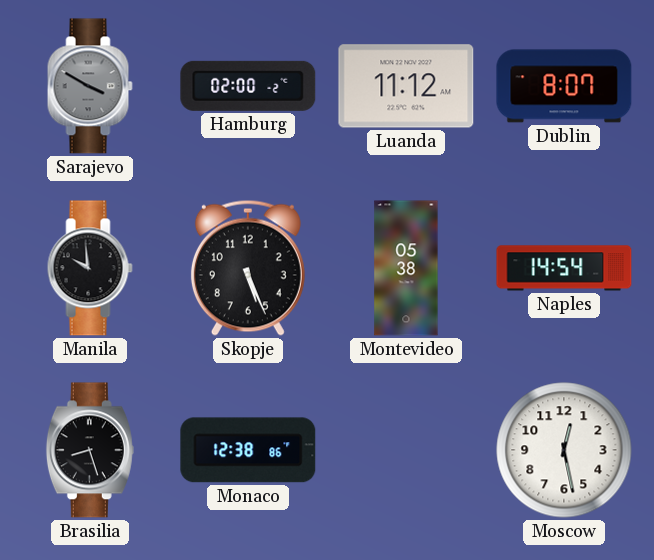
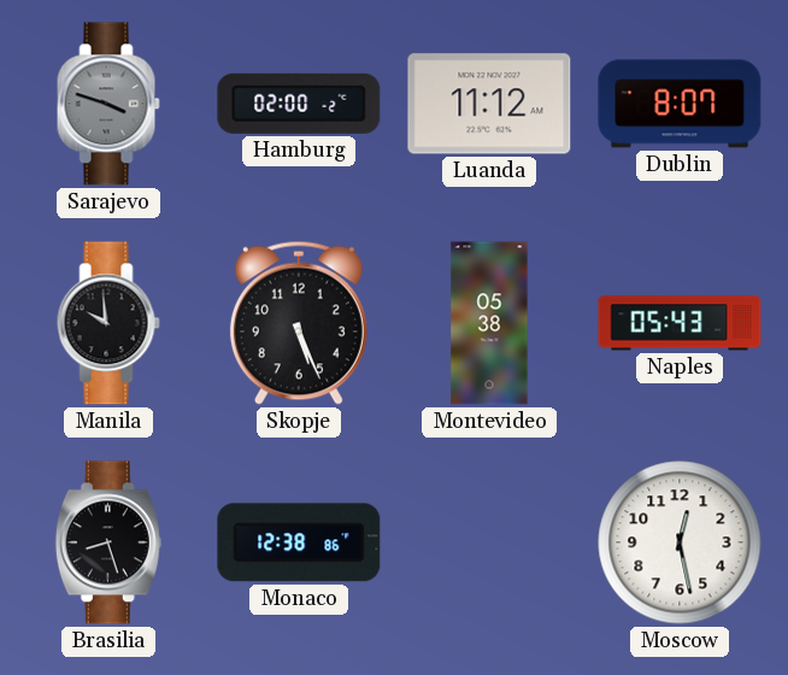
Sarajevo: 3:50 -> 3:48
Naples: 14:54 -> 05:43
